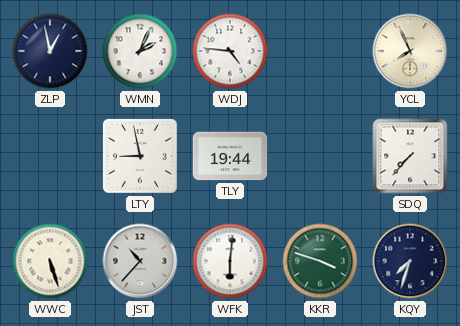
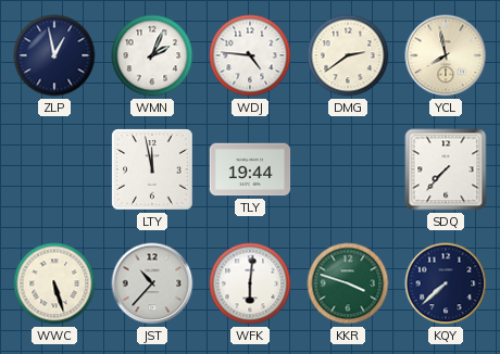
DMG: none -> 2:39
YCL: 7:56 -> 7:58
LTY: 8:58 -> 11:58
KQY: 7:33 -> 7:38
